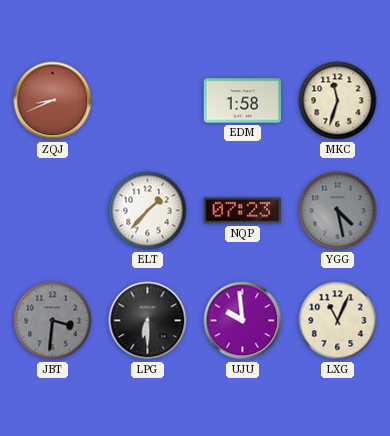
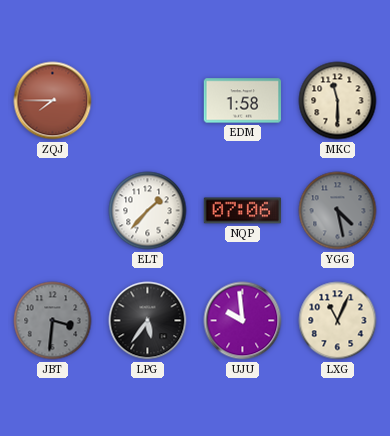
ZQJ: 8:41 -> 7:45
MKC: 11:33 -> 11:30
NQP: 07:23 -> 07:06
LPG: 6:30 -> 5:36
